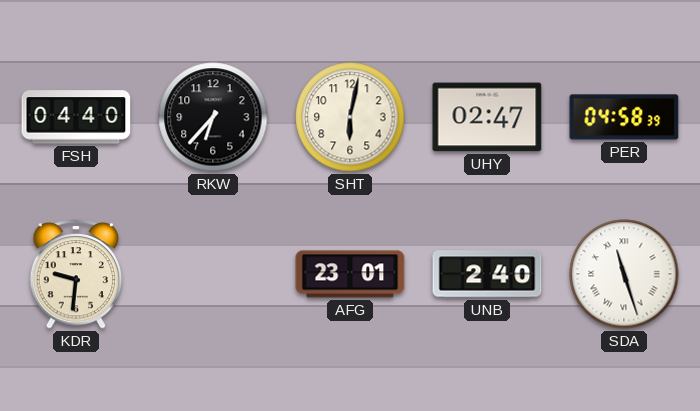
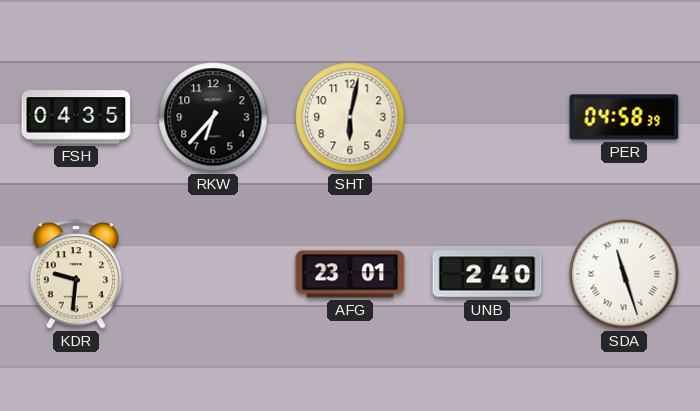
FSH: 04:40 -> 04:35
UHY: 02:47 -> none
